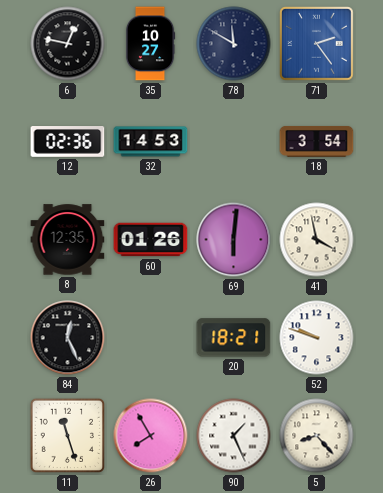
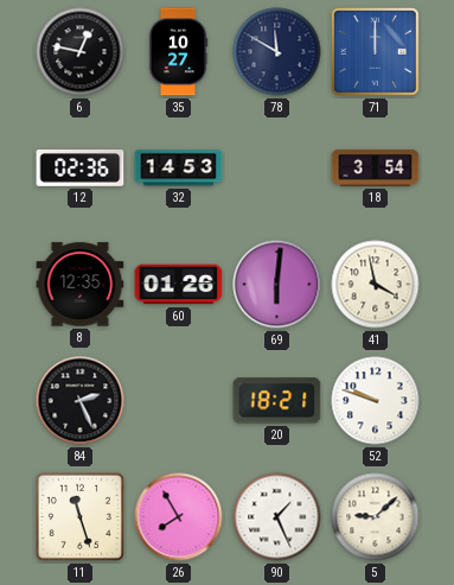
71: 2:24 -> 12:00
84: 12:26 -> 2:26
5: 8:23 -> 9:08
